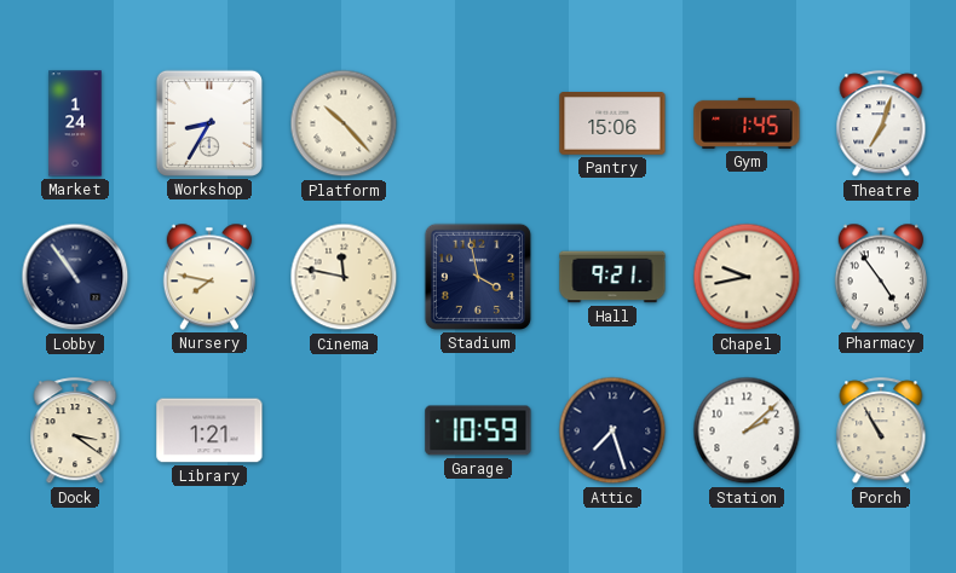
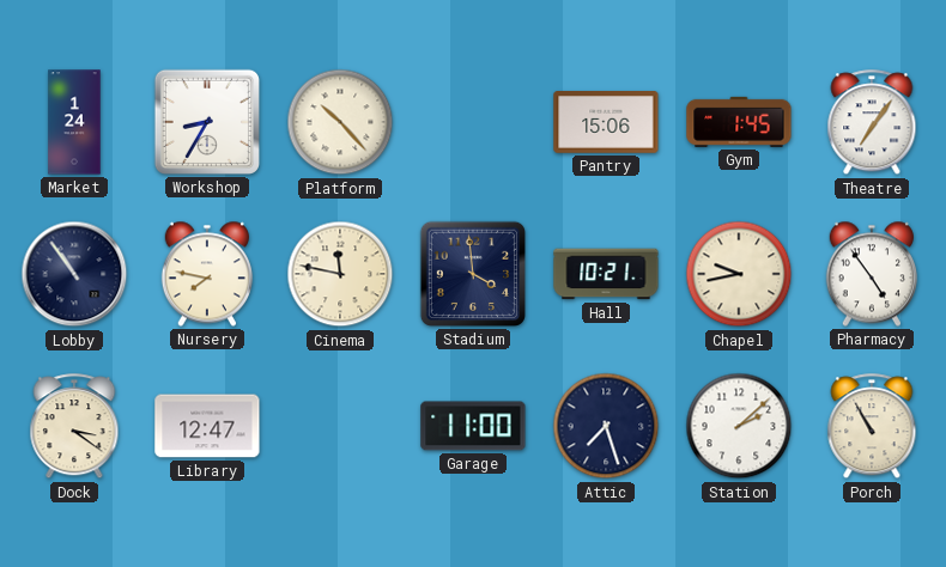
Theatre: 7:03 -> 7:06
Stadium: 3:58 -> 3:59
Hall: 9:21 -> 10:21
Library: 1:21 -> 12:47
Garage: 10:59 -> 11:00
